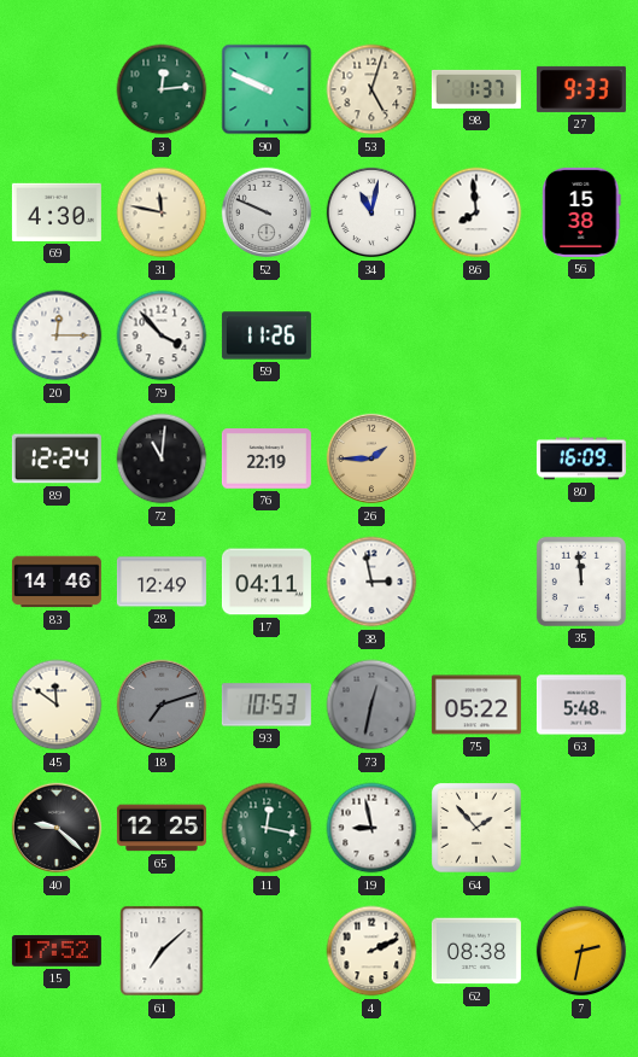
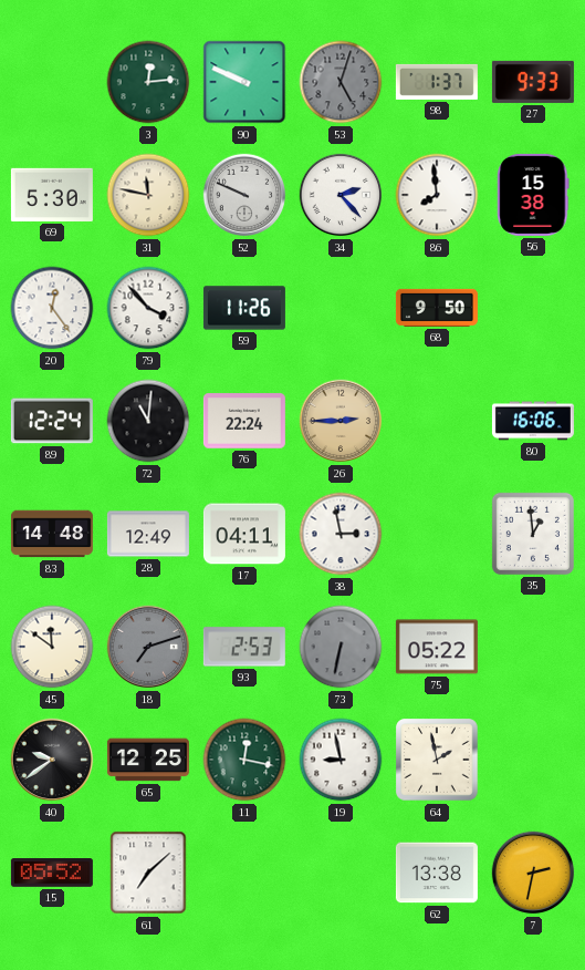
53 dial: cream -> grey
69: 4:30 -> 5:30
34: 11:02 -> 2:23
20: 12:15 -> 12:24
68: none -> 9:50
76: 22:19 -> 22:24
26: 1:45 -> 2:45
80: 16:09 -> 16:06
83: 14:46 -> 14:48
35: 11:59 -> 12:59
93: 10:53 -> 2:53
73: 12:32 -> 6:32
63: 5:48 -> none
40: 9:22 -> 9:39
64: 1:53 -> 1:58
15: 17:52 -> 05:52
4: 2:11 -> none
62: 08:38 -> 13:38
